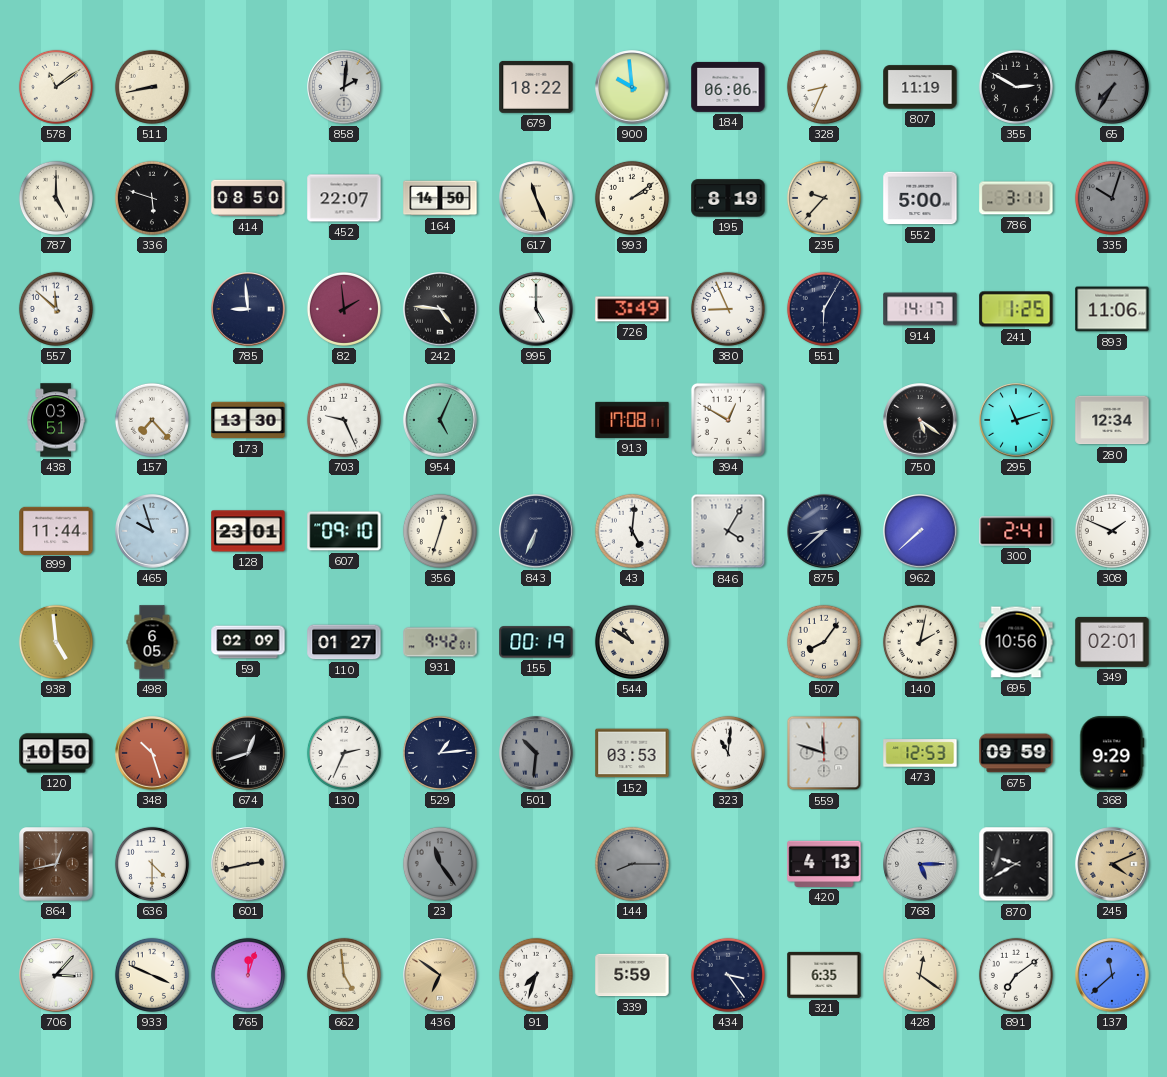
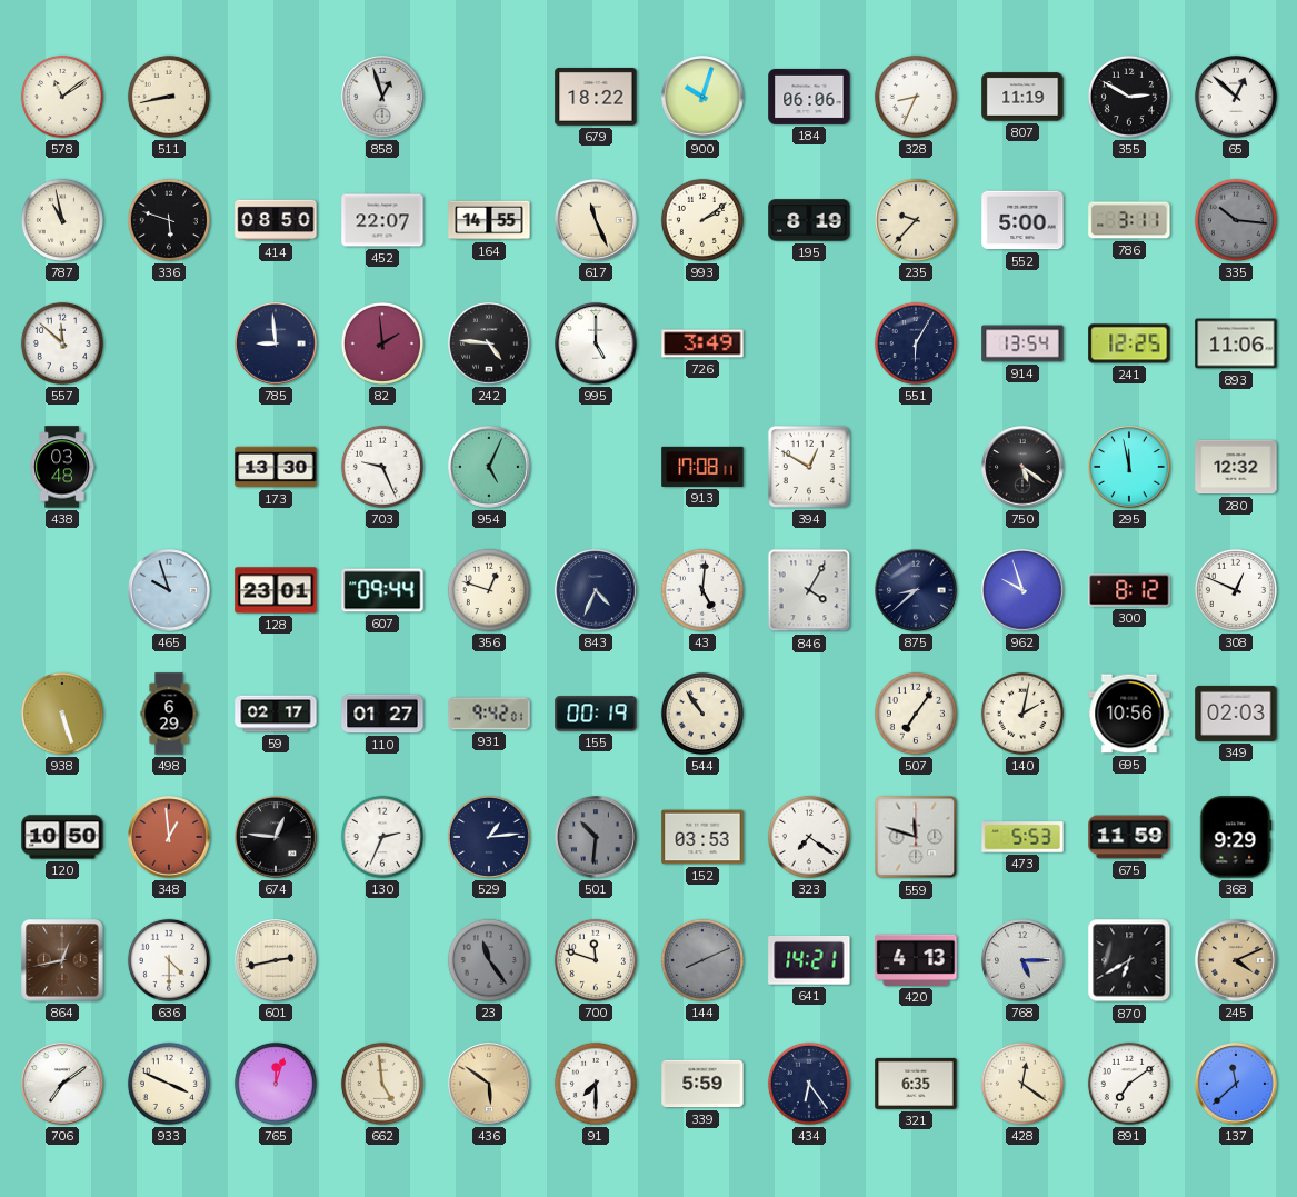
858: 2:01 -> 12:57
900: 9:59 -> 10:03
65: 7:35 -> 12:52
65 dial: grey -> white
787: 5:00 -> 10:58
164: 14:50 -> 14:55
335: 10:03 -> 10:16
380: 8:56 -> none
914: 14:17 -> 13:54
241: 1:25 -> 12:25
438: 03:51 -> 03:48
157: 7:23 -> none
295: 11:12 -> 11:58
280: 12:34 -> 12:32
899: 11:44 -> none
607: 09:10 -> 09:44
356: 12:33 -> 12:48
843: 6:34 -> 4:34
962: 7:38 -> 9:57
300: 2:41 -> 8:12
308: 1:49 -> 12:49
938: 4:59 -> 5:27
498: 6:05 -> 6:29
59: 02:09 -> 02:17
544: 10:51 -> 10:54
507: 8:06 -> 7:06
349: 02:01 -> 02:03
348: 10:27 -> 12:59
674: 12:42 -> 12:46
323: 11:01 -> 7:21
473: 12:53 -> 5:53
675: 09:59 -> 11:59
700: none -> 11:48
144: 8:15 -> 8:11
641: none -> 14:21
870: 9:40 -> 6:40
706: 3:07 -> 7:09
436: 6:51 -> 5:51
91: 7:33 -> 7:30
434: 3:24 -> 6:24
